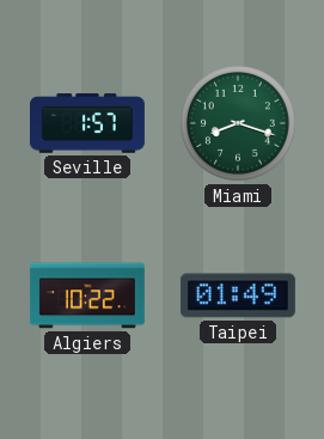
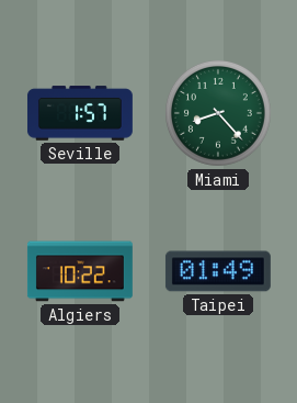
Miami: 8:18 -> 8:23
